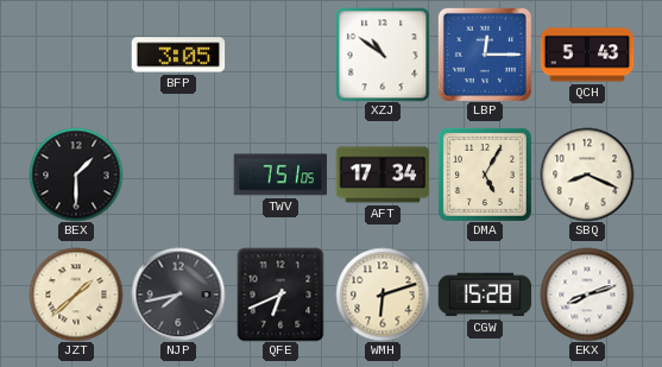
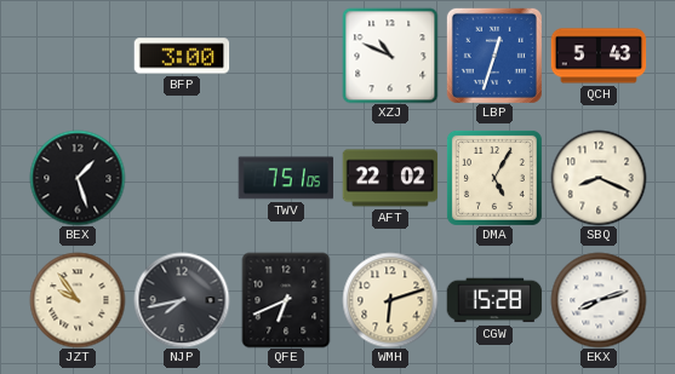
BFP: 3:05 -> 3:00
XZJ: 10:51 -> 10:49
LBP: 12:15 -> 12:33
BEX: 1:30 -> 1:27
AFT: 17:34 -> 22:02
JZT: 1:38 -> 9:54
